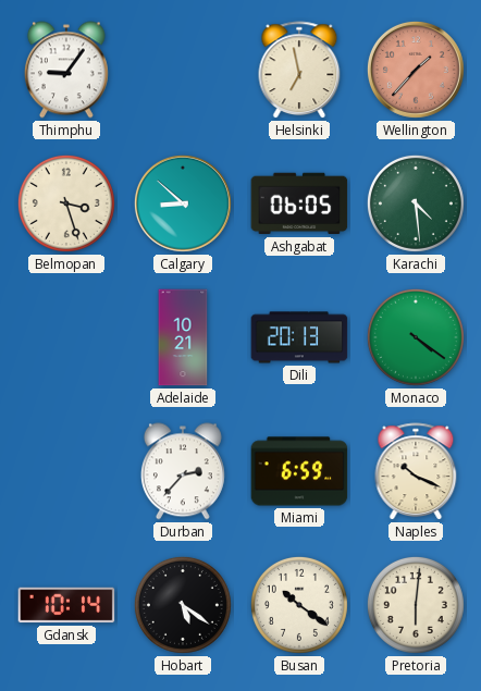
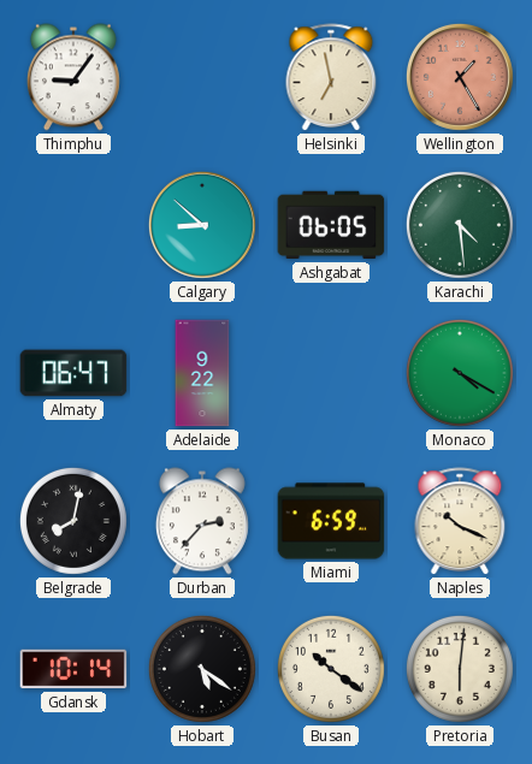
Wellington: 1:37 -> 1:25
Belmopan: 3:27 -> none
Almaty: none -> 06:47
Adelaide: 10:21 -> 9:22
Dili: 20:13 -> none
Monaco: 4:21 -> 4:20
Belgrade: none -> 8:02
